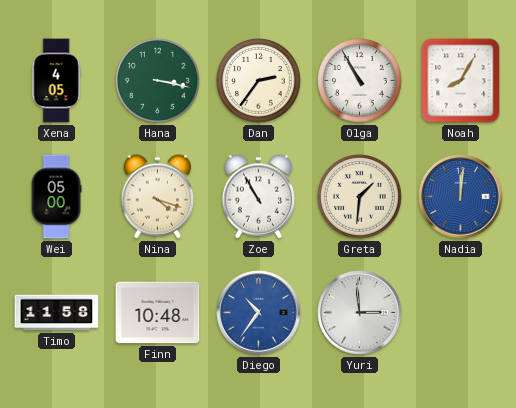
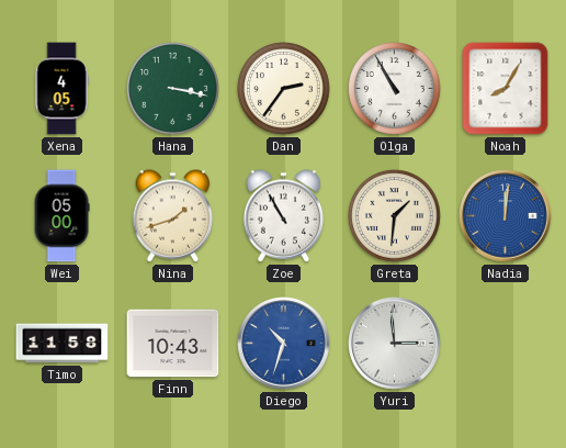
Nina: 4:18 -> 1:42
Finn: 10:48 -> 10:43
Diego: 10:36 -> 10:33
